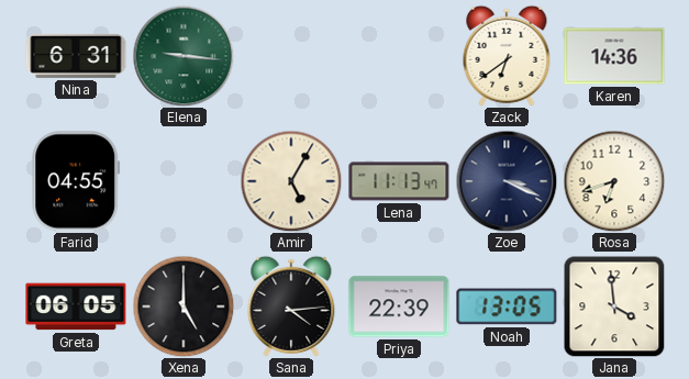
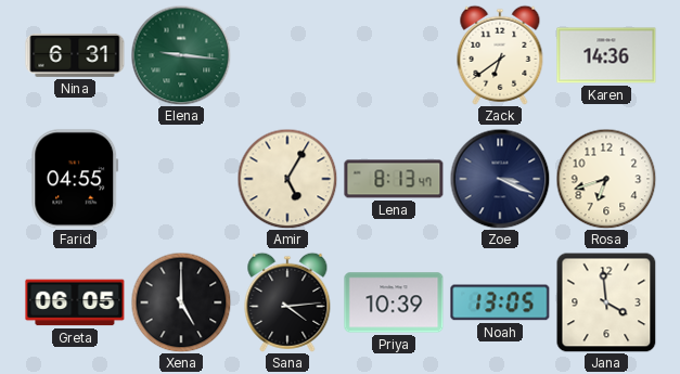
Lena: 11:13 -> 8:13
Priya: 22:39 -> 10:39
